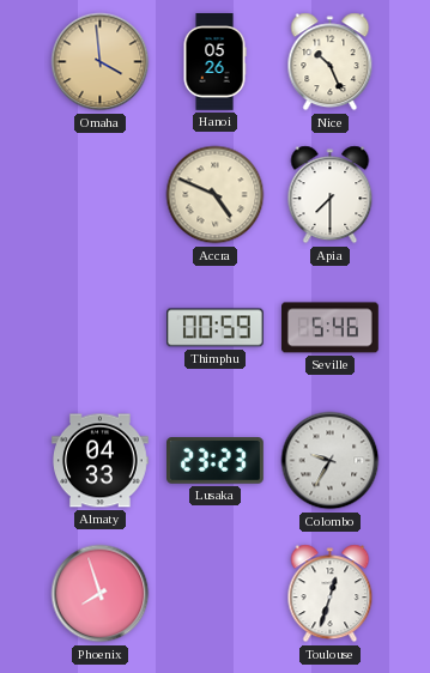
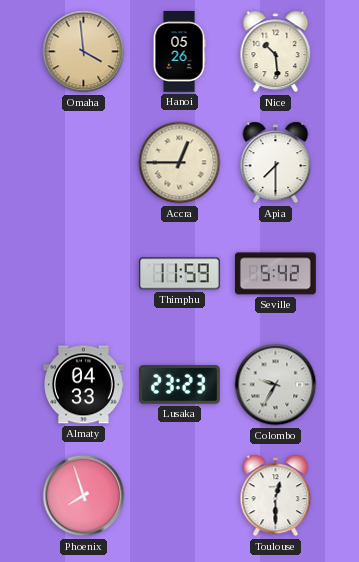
Nice: 10:26 -> 10:29
Accra: 4:49 -> 12:45
Thimphu: 00:59 -> 11:59
Seville: 5:46 -> 5:42
Toulouse: 12:33 -> 12:30
